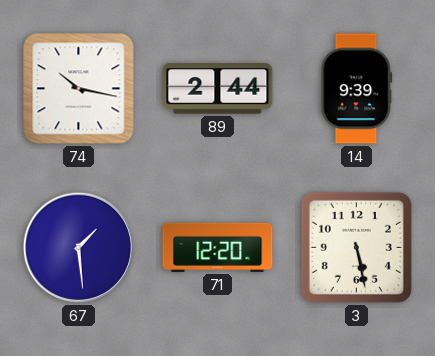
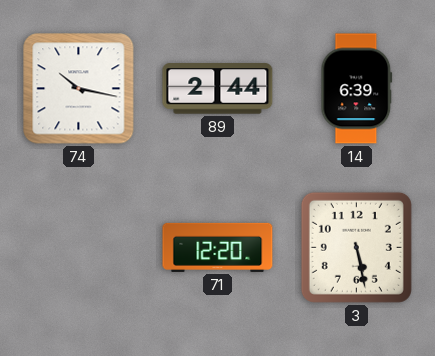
14: 9:39 -> 6:39
67: 1:29 -> none
